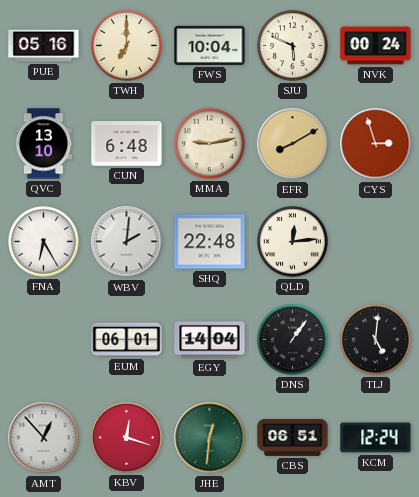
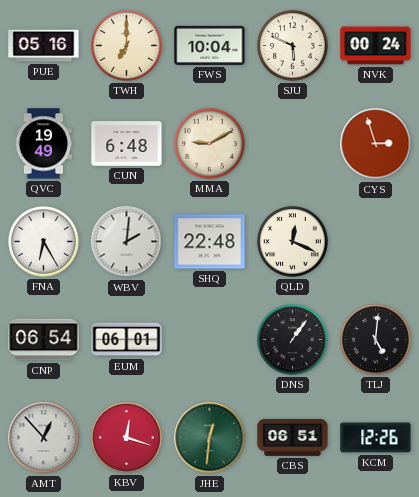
QVC: 13:10 -> 19:49
MMA: 9:13 -> 9:10
EFR: 8:10 -> none
QLD: 12:14 -> 12:19
CNP: none -> 06:54
EGY: 14:04 -> none
KCM: 12:24 -> 12:26
